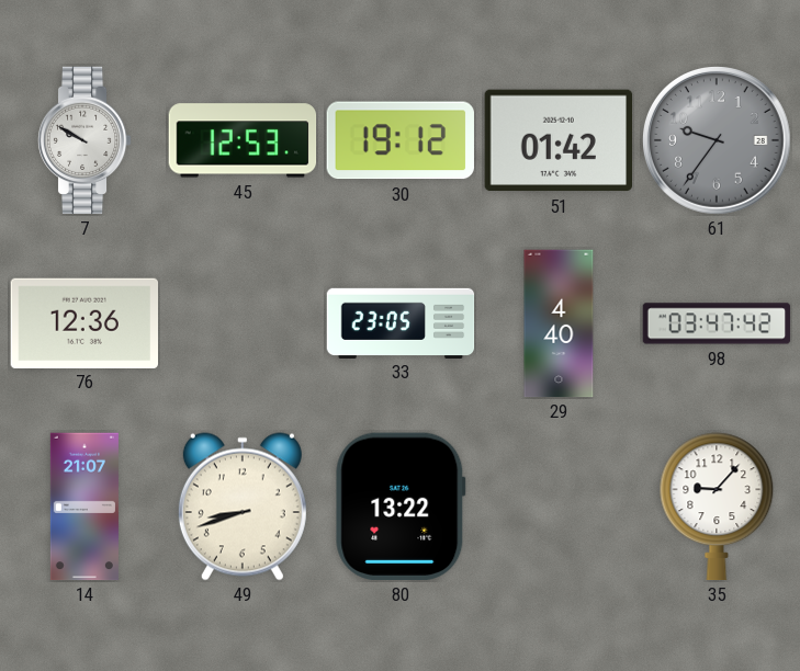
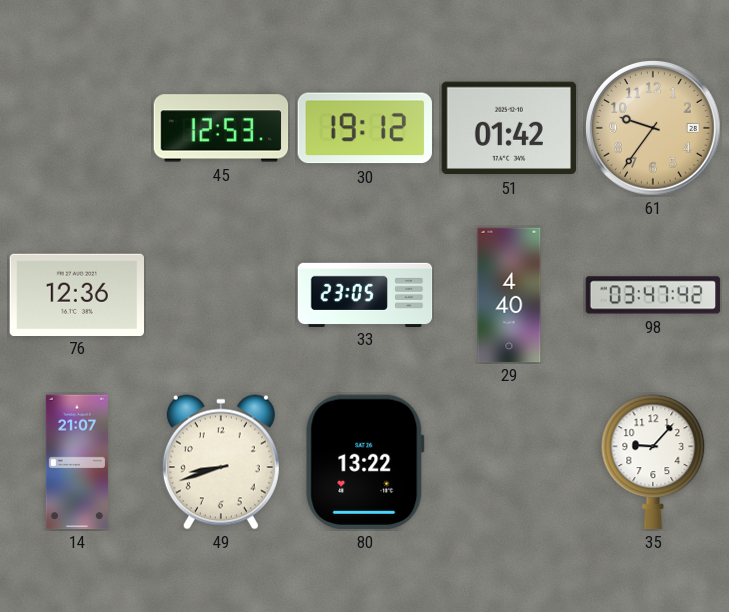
7: 9:50 -> none
61 dial: grey -> champagne
